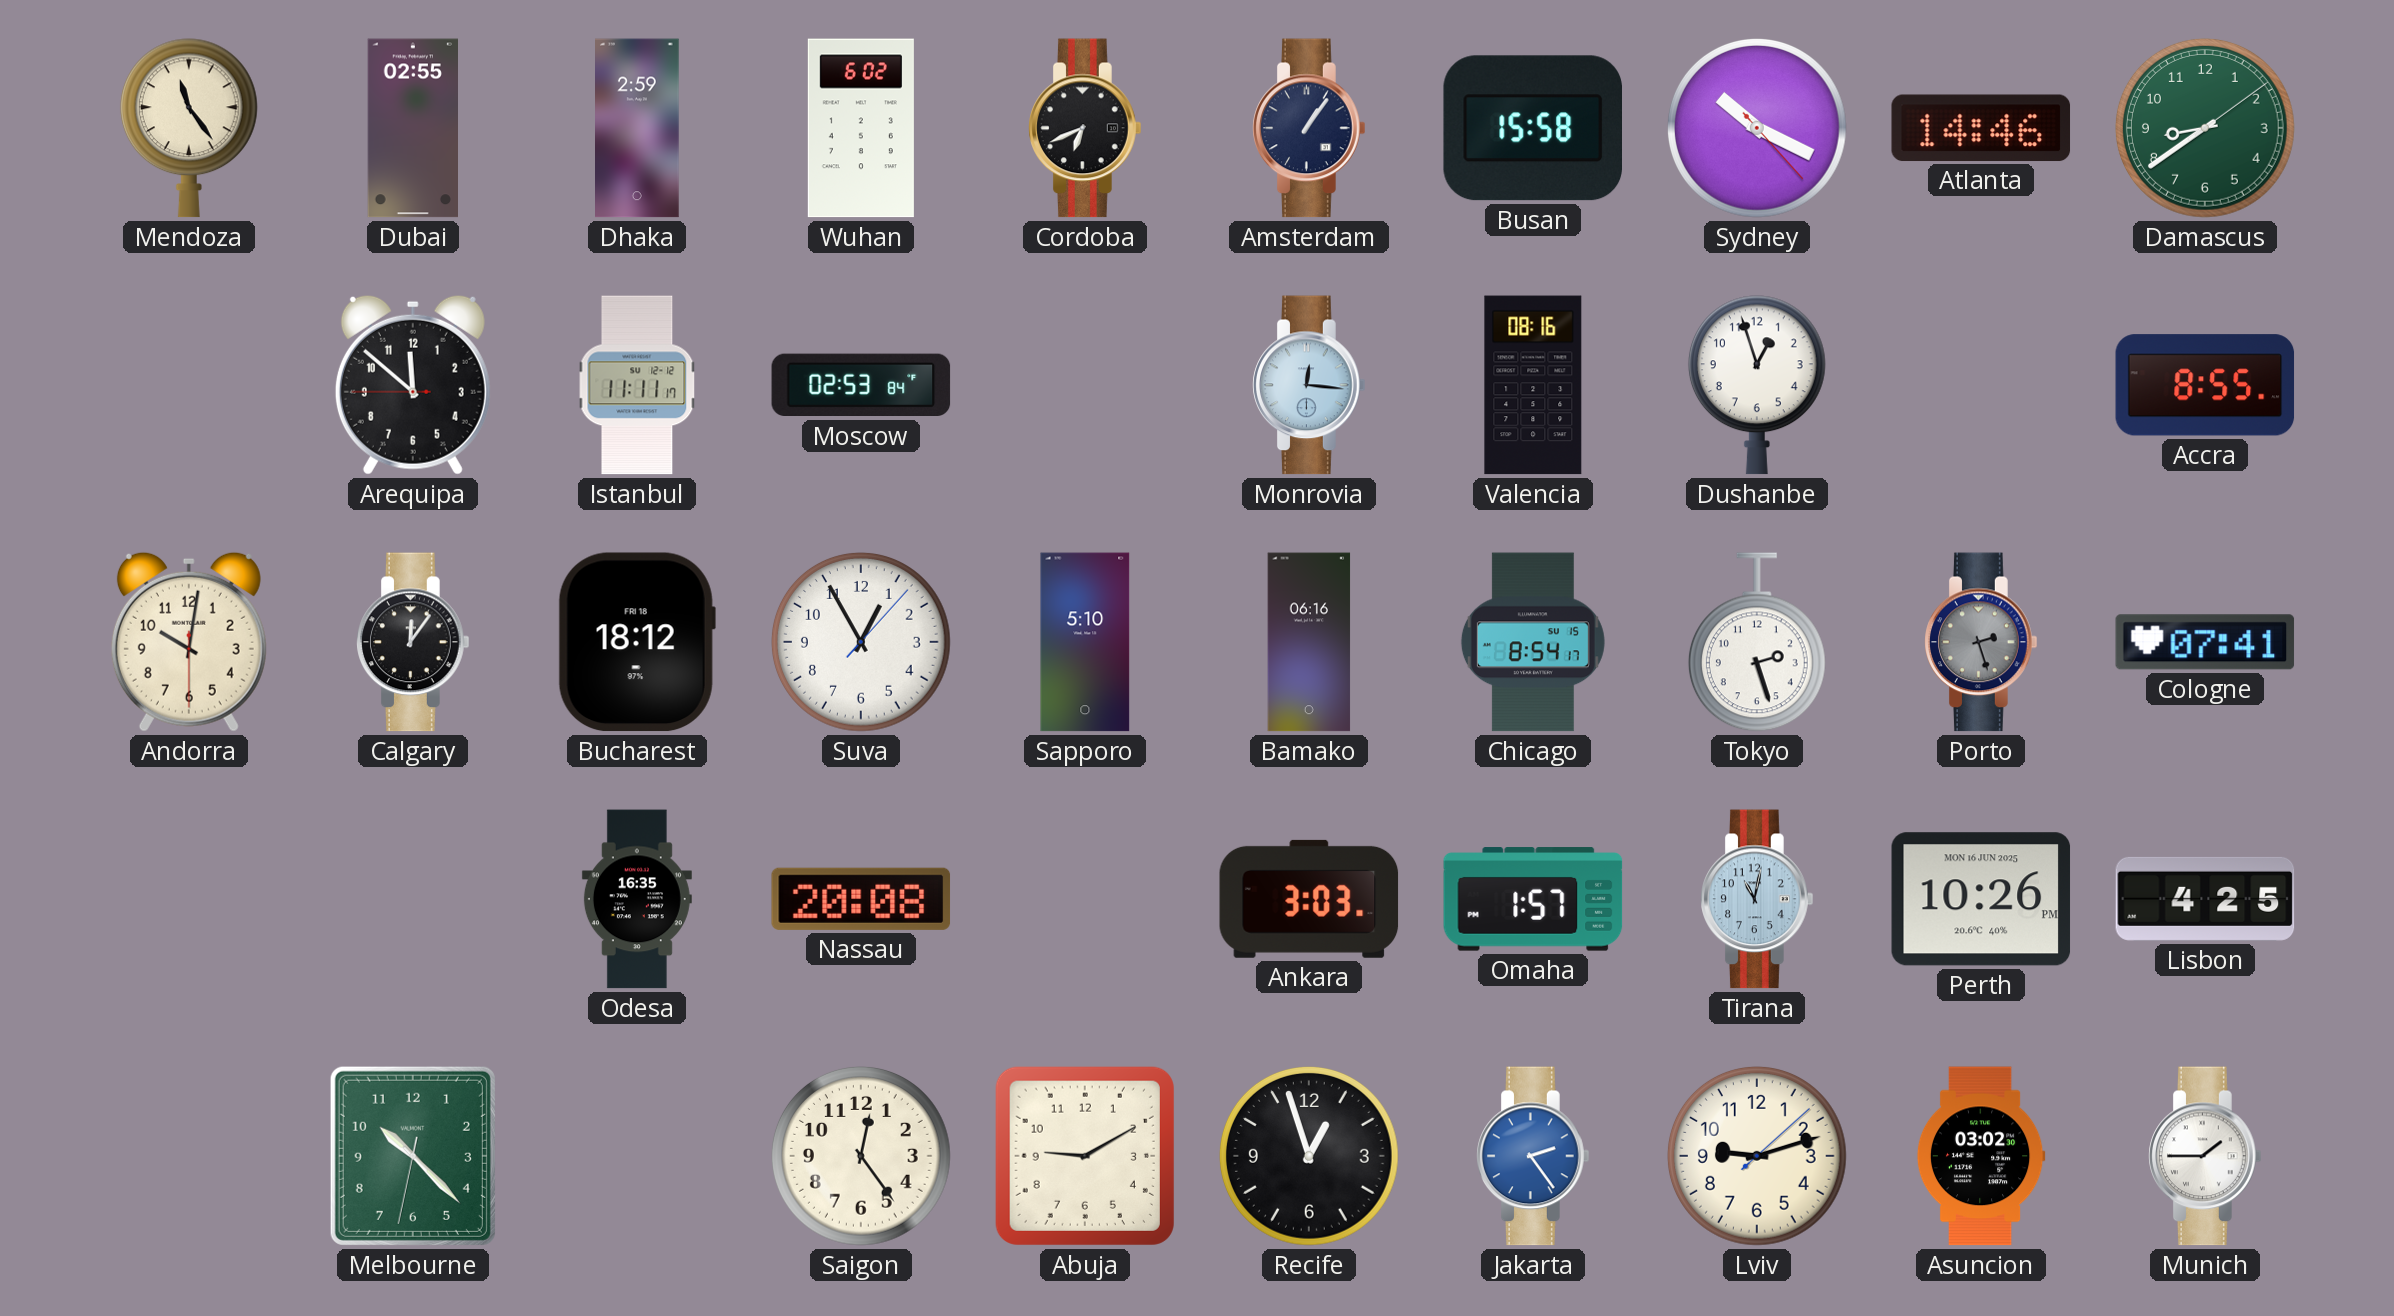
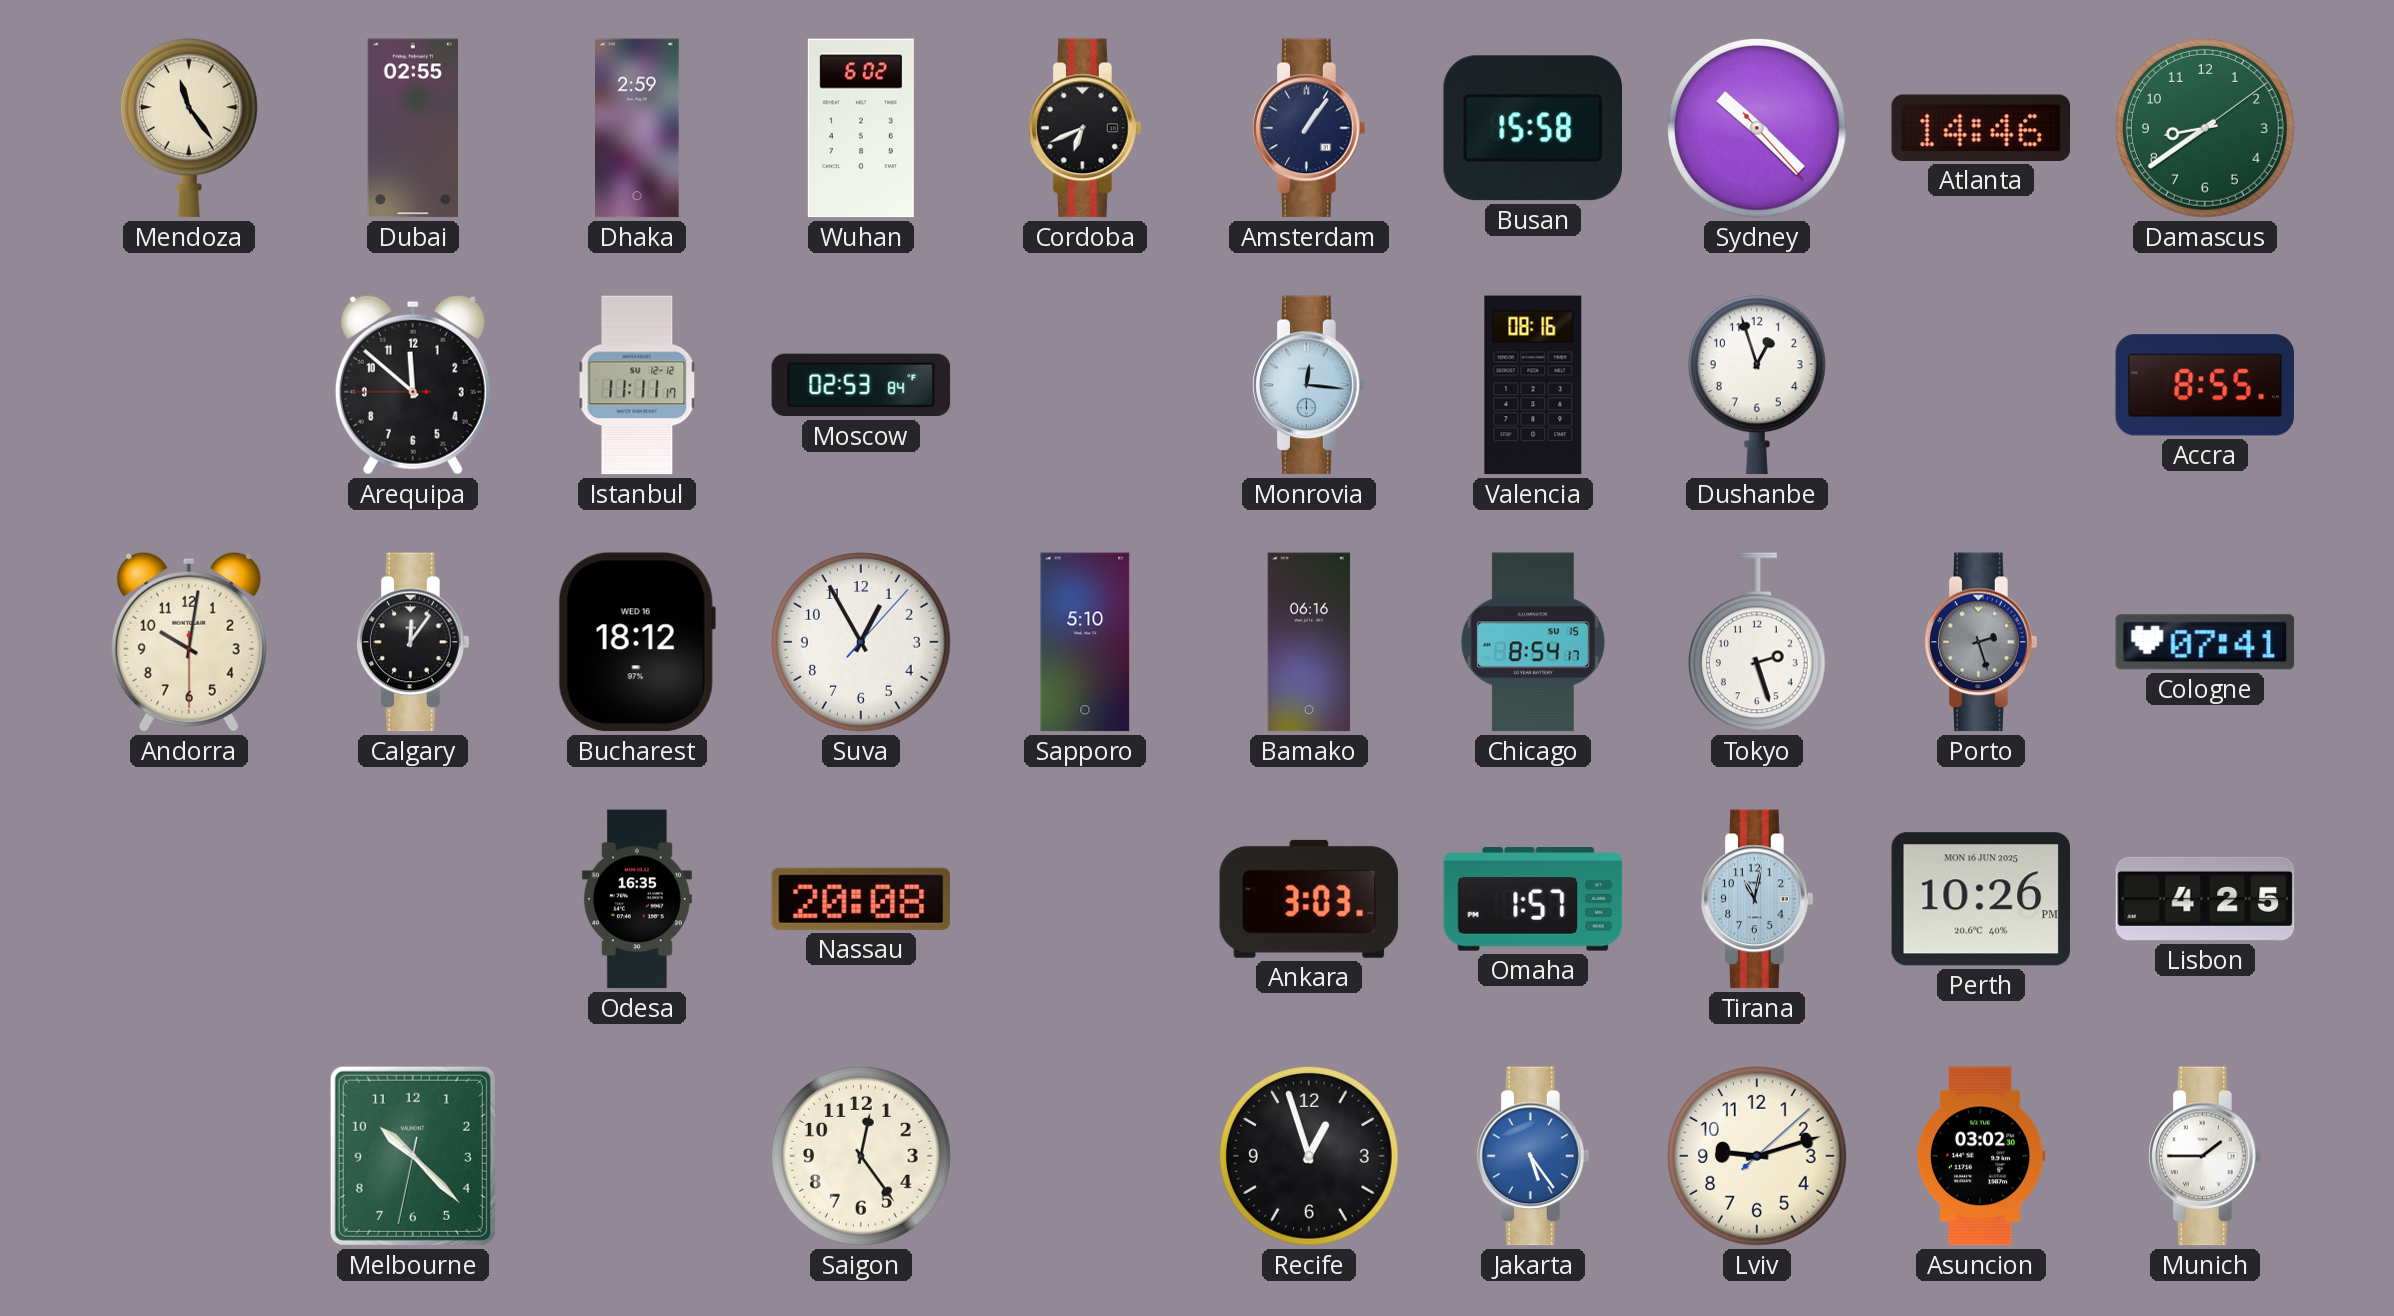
Sydney: 10:19 -> 10:22
Bucharest date: FRI 18 -> WED 16
Abuja: 9:10 -> none
Jakarta: 2:24 -> 5:24
